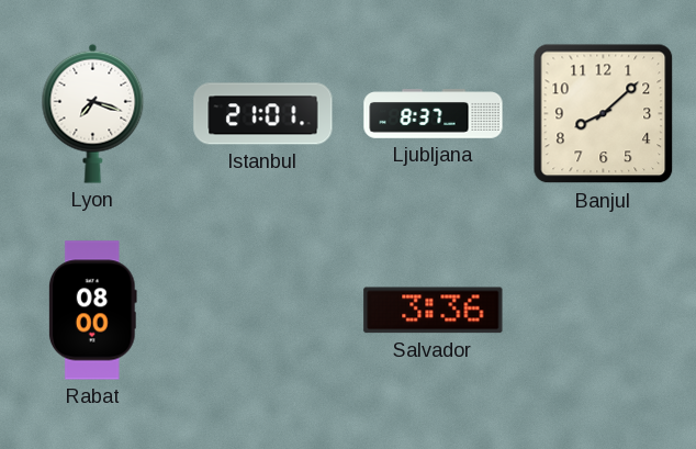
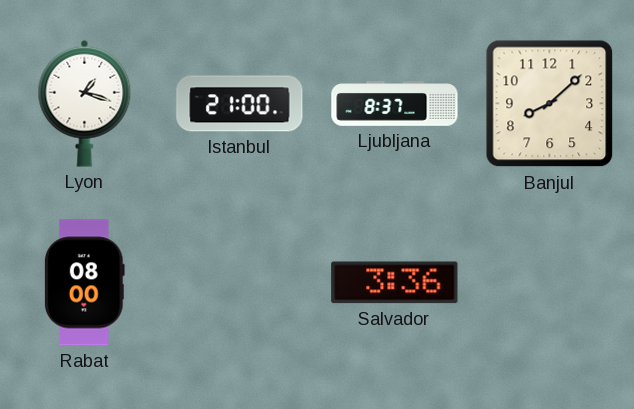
Lyon: 7:18 -> 1:18
Istanbul: 21:01 -> 21:00
